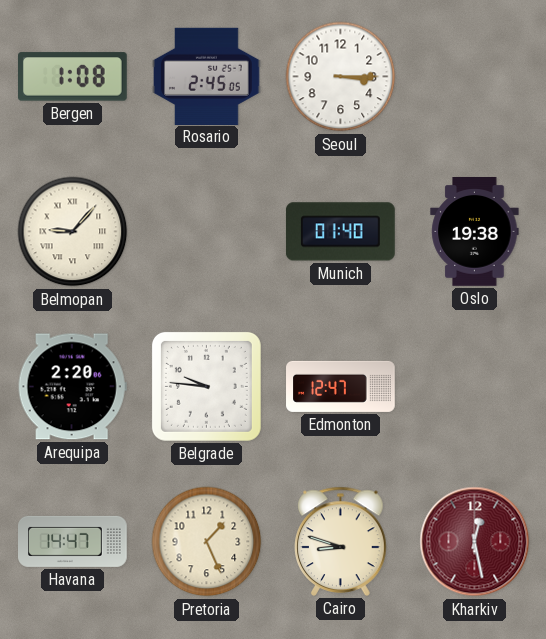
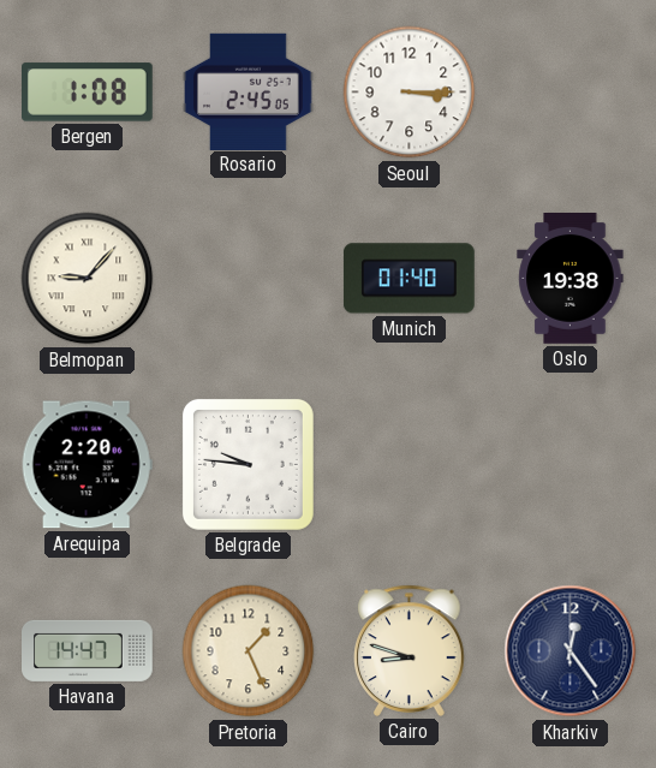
Edmonton: 12:47 -> none
Kharkiv: 12:28 -> 12:24
Kharkiv dial: burgundy -> navy
